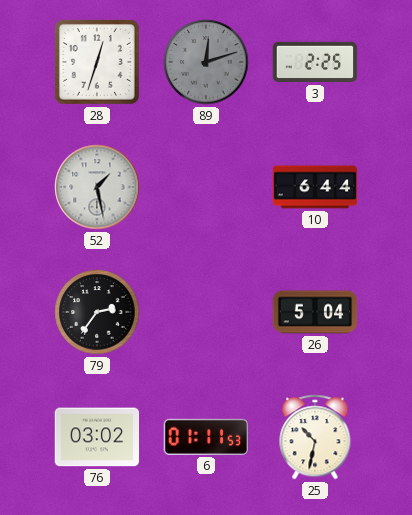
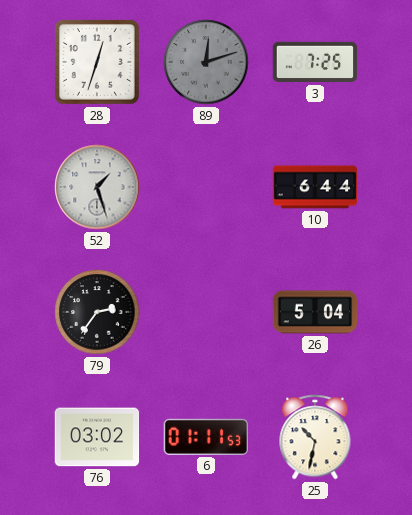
3: 2:25 -> 7:25
52: 1:28 -> 1:27
